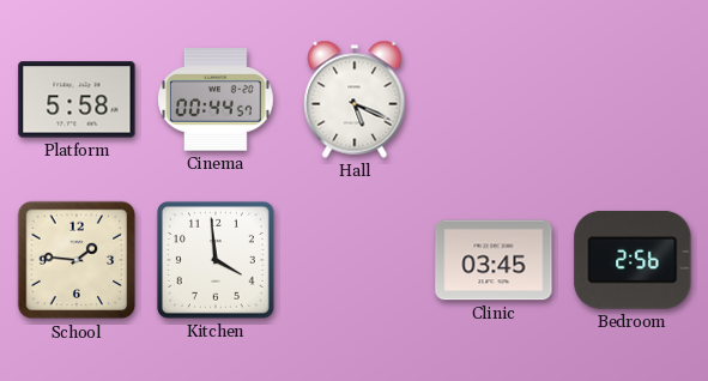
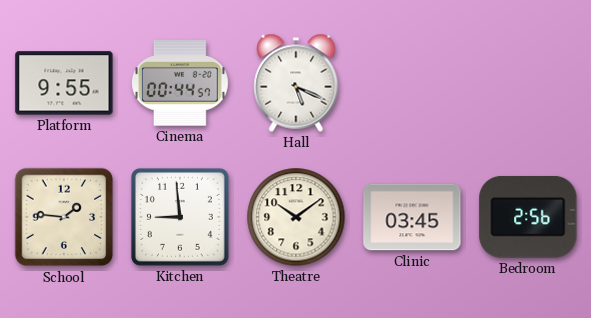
Platform: 5:58 -> 9:55
Kitchen: 3:59 -> 8:59
Theatre: none -> 10:09
